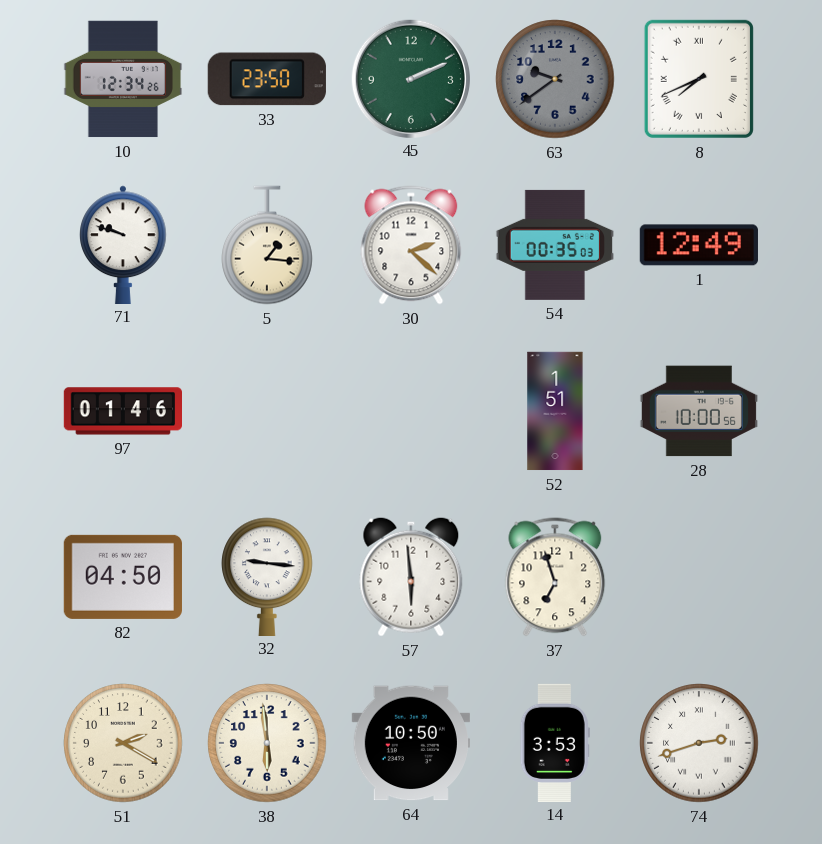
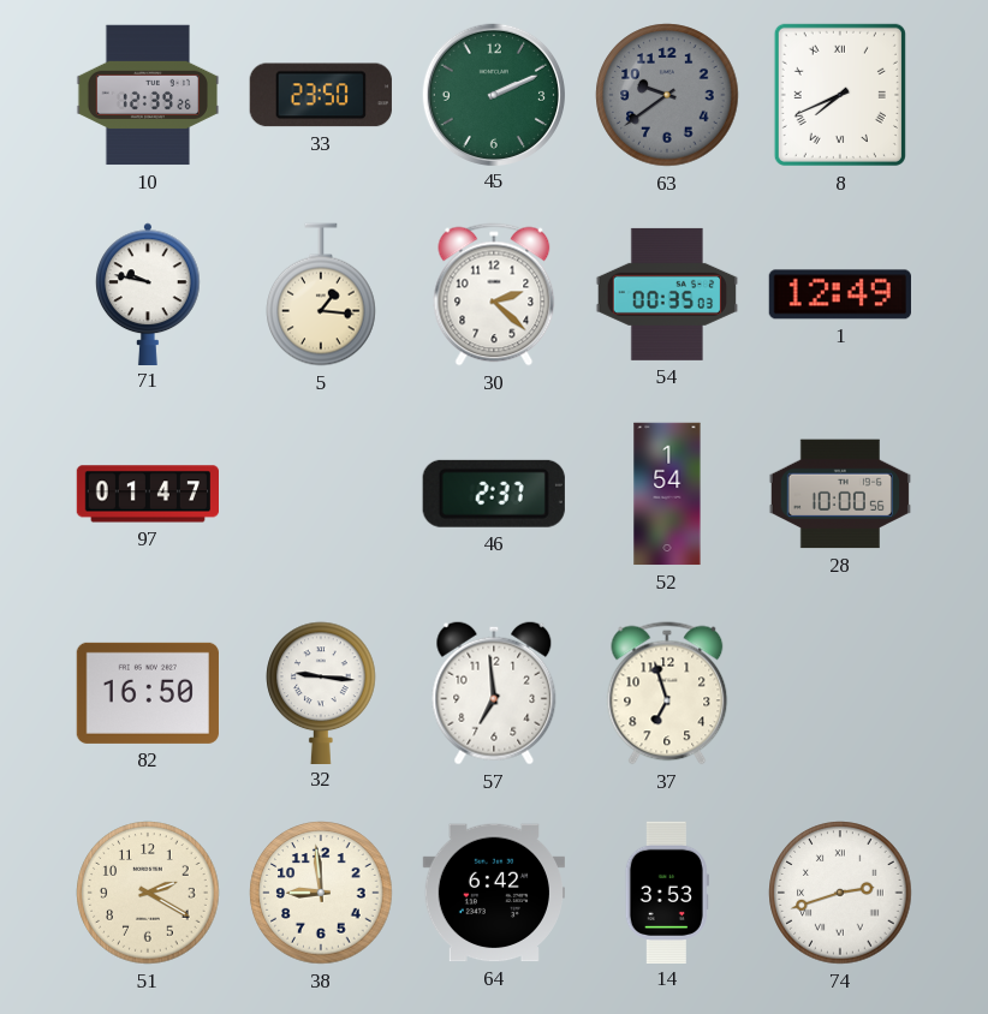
10: 12:34 -> 12:39
71: 9:48 -> 9:47
97: 01:46 -> 01:47
46: none -> 2:37
52: 1:51 -> 1:54
82: 04:50 -> 16:50
57: 5:59 -> 6:59
38: 5:59 -> 8:59
64: 10:50 -> 6:42
